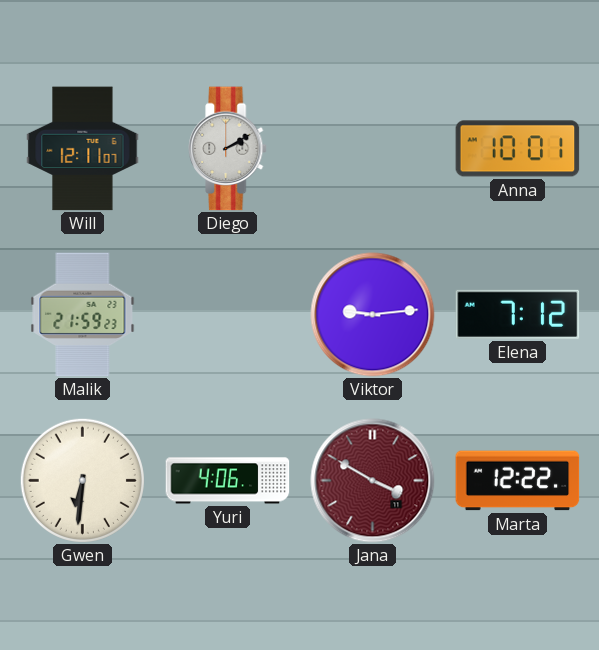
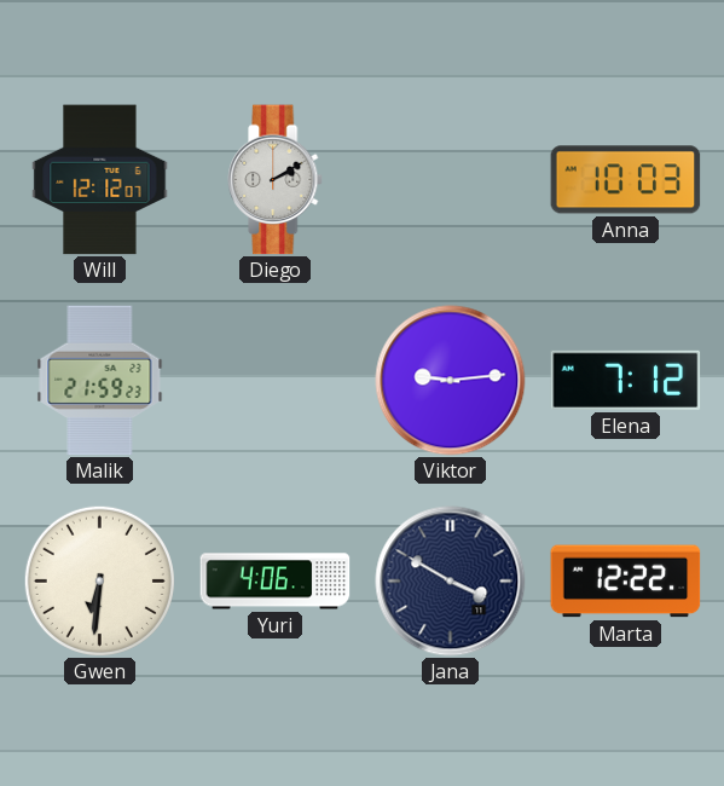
Will: 12:11 -> 12:12
Anna: 10:01 -> 10:03
Jana dial: burgundy -> navy
